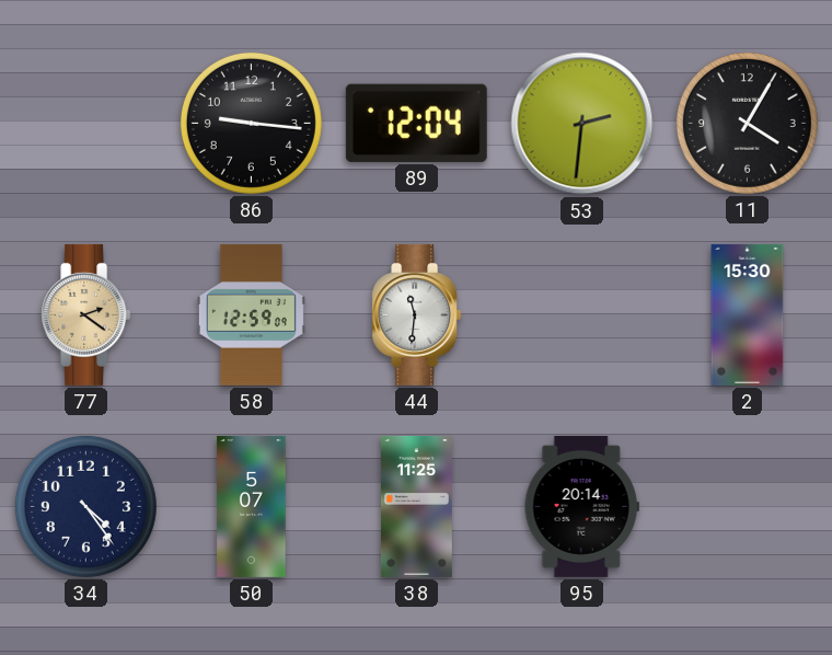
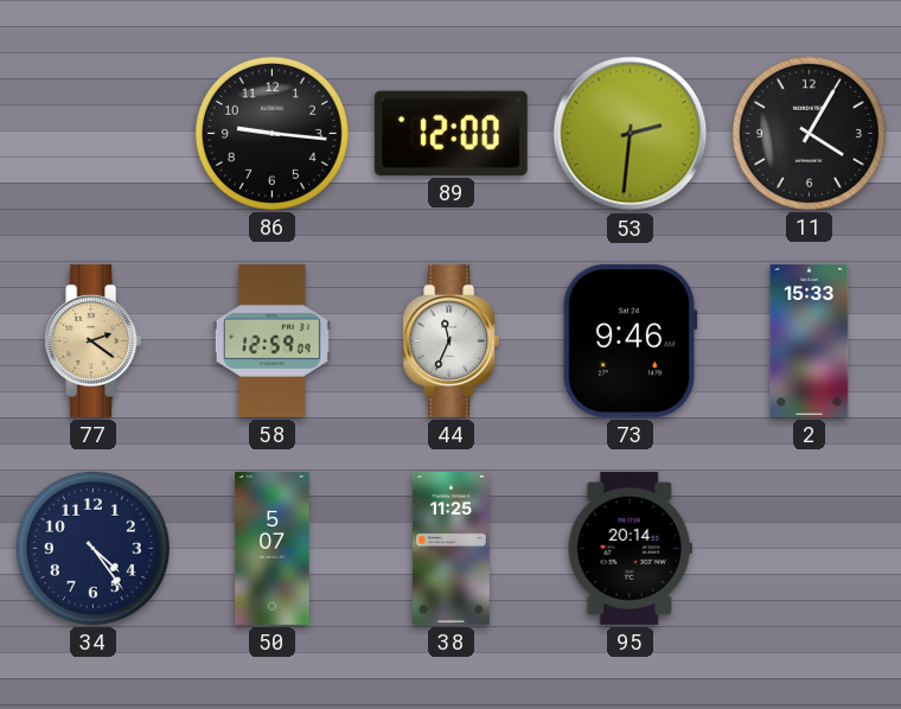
89: 12:04 -> 12:00
44: 11:31 -> 11:34
73: none -> 9:46
2: 15:30 -> 15:33
